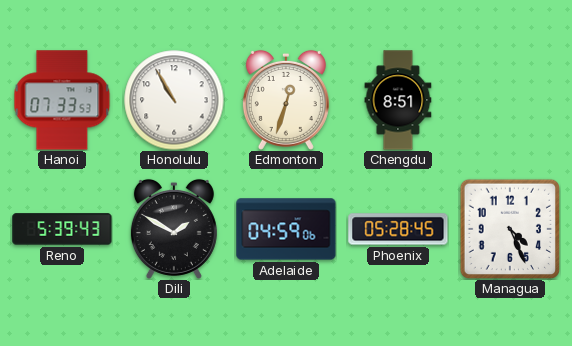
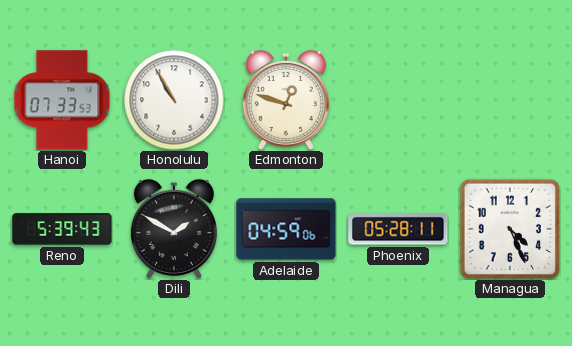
Edmonton: 12:33 -> 12:48
Chengdu: 8:51 -> none
Phoenix: 05:28:45 -> 05:28:11
